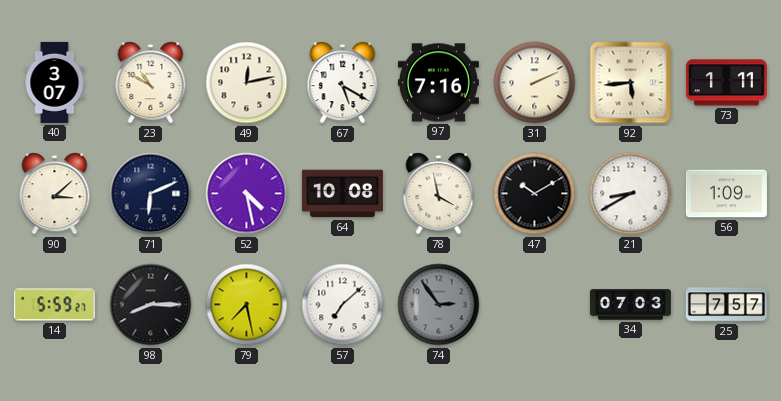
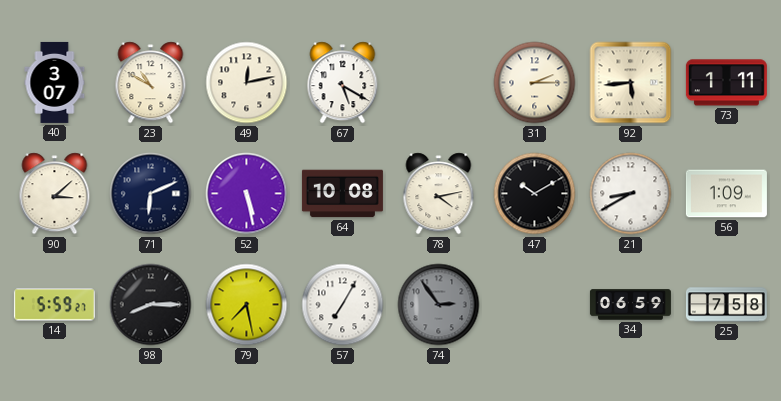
97: 7:16 -> none
31: 2:11 -> 2:15
52: 4:28 -> 5:28
78: 3:58 -> 4:13
57: 7:08 -> 7:05
34: 07:03 -> 06:59
25: 7:57 -> 7:58
